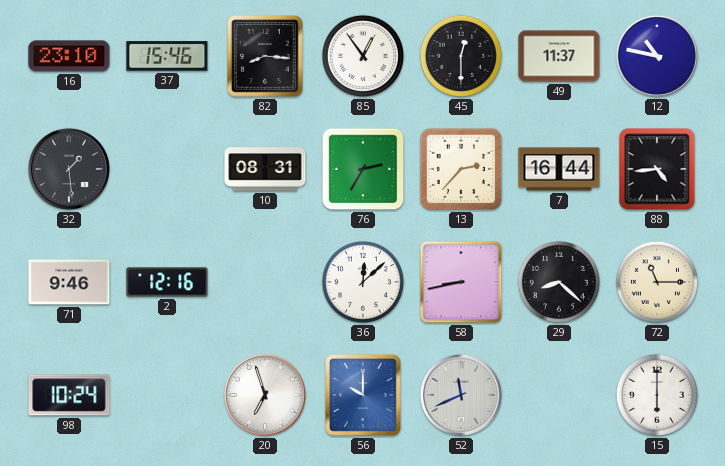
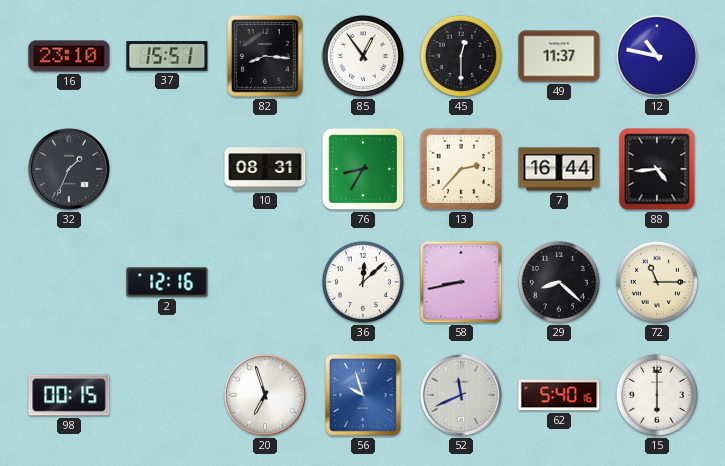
37: 15:46 -> 15:51
32: 1:29 -> 1:34
76: 2:35 -> 8:35
71: 9:46 -> none
98: 10:24 -> 00:15
56: 10:00 -> 9:57
62: none -> 5:40
